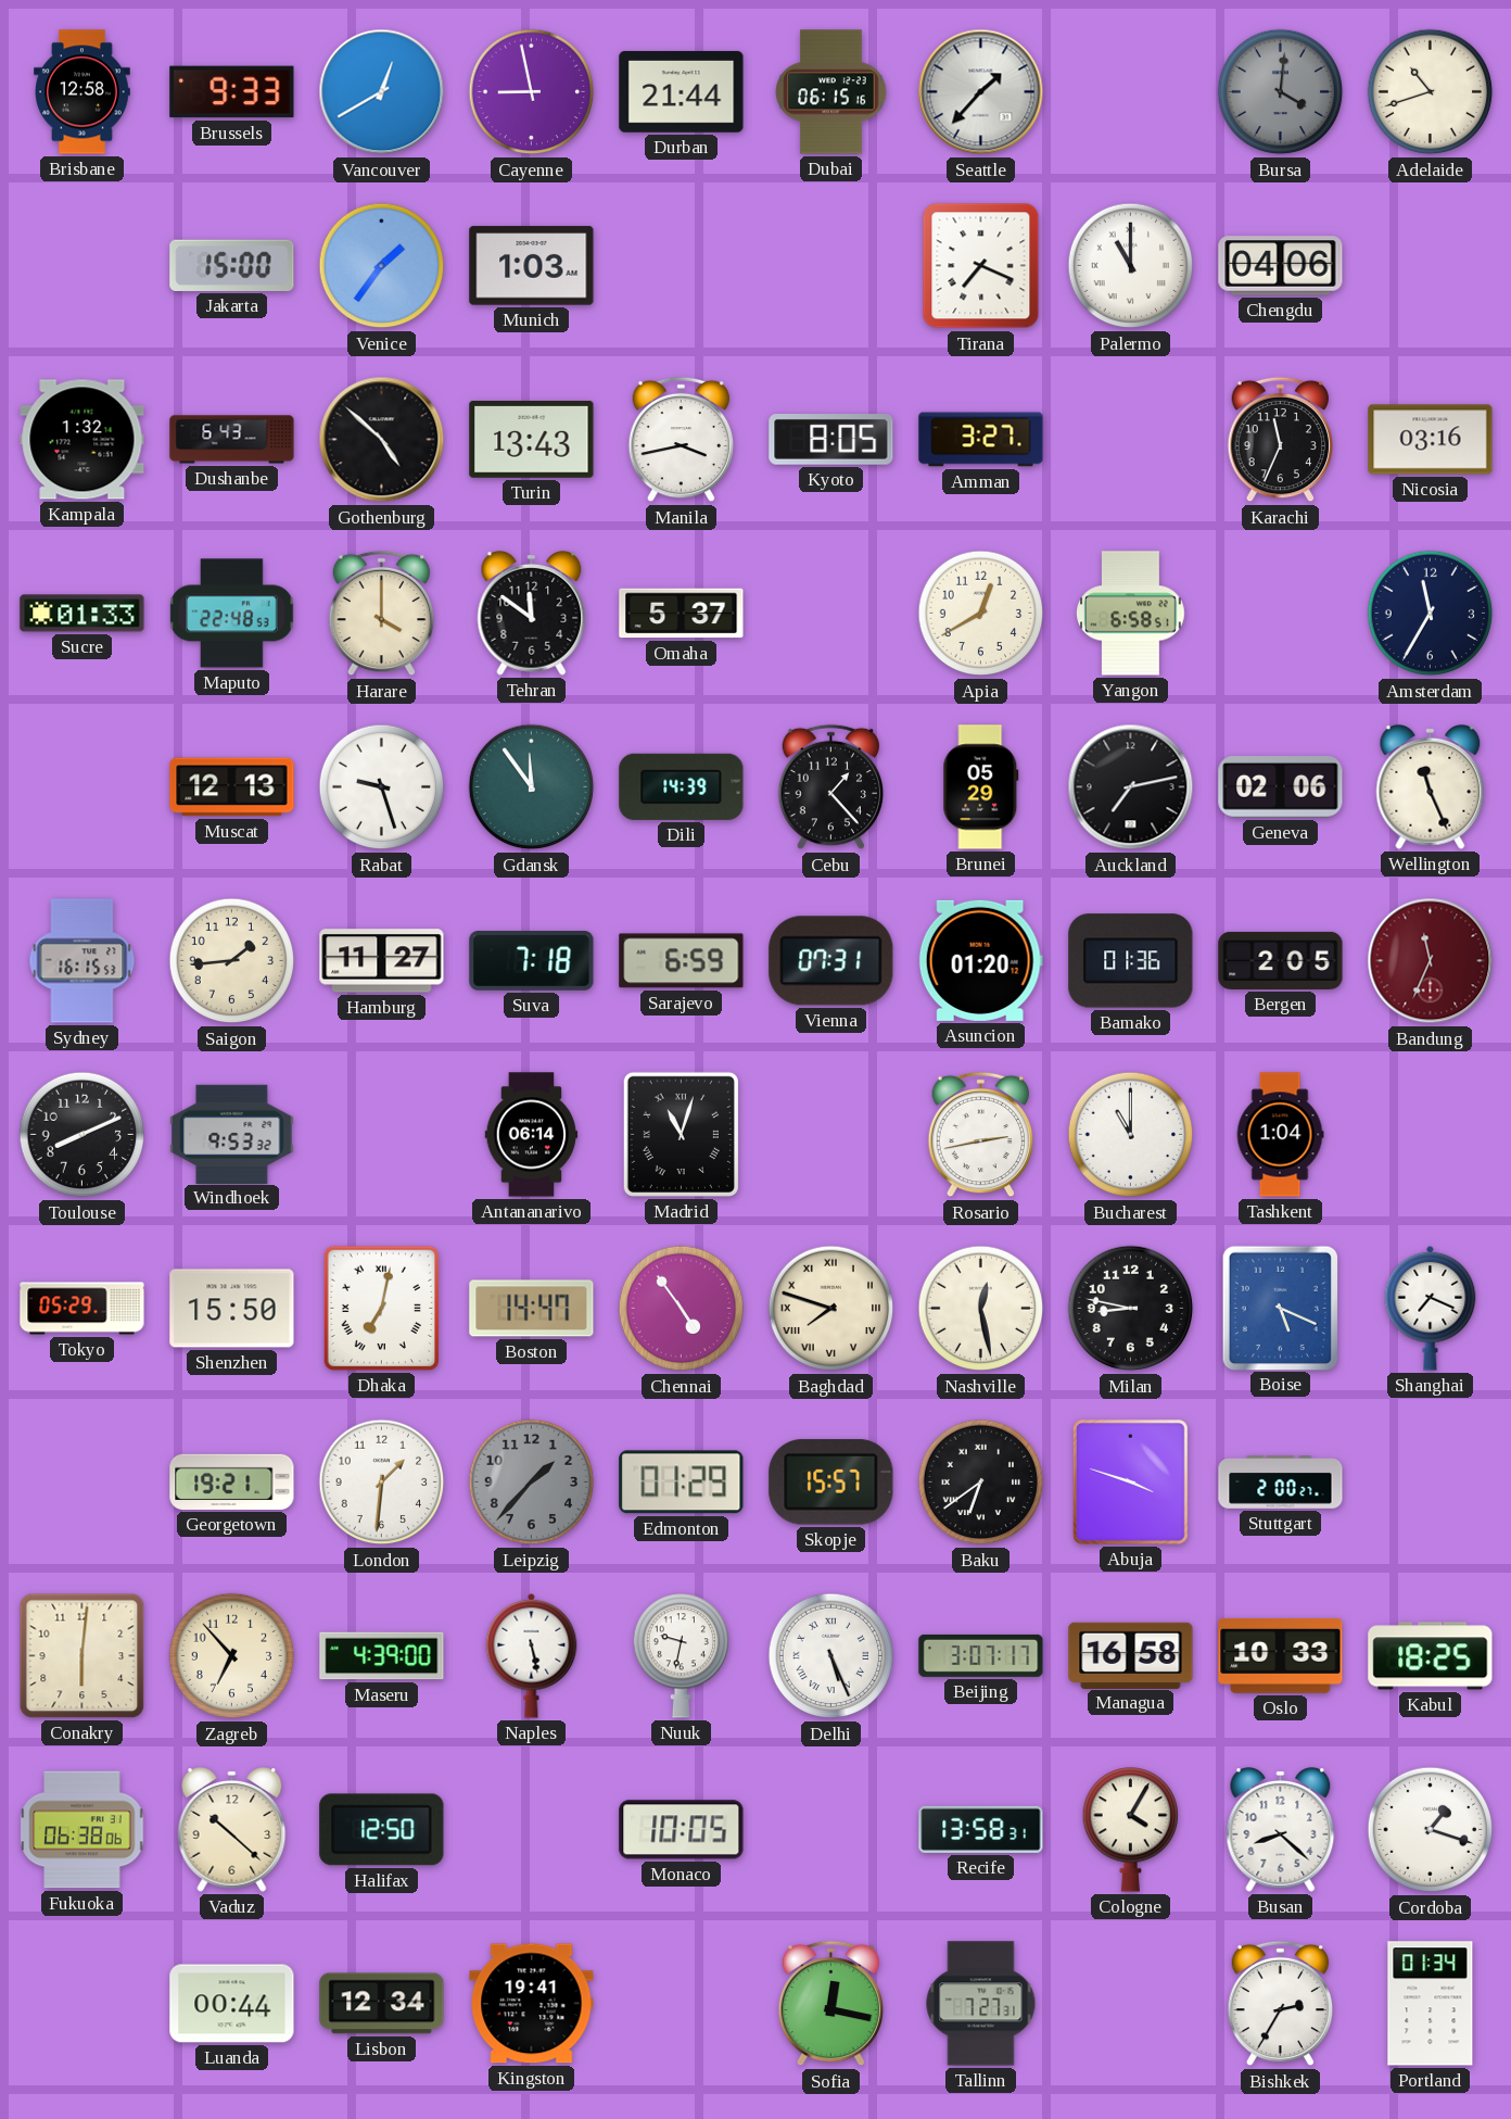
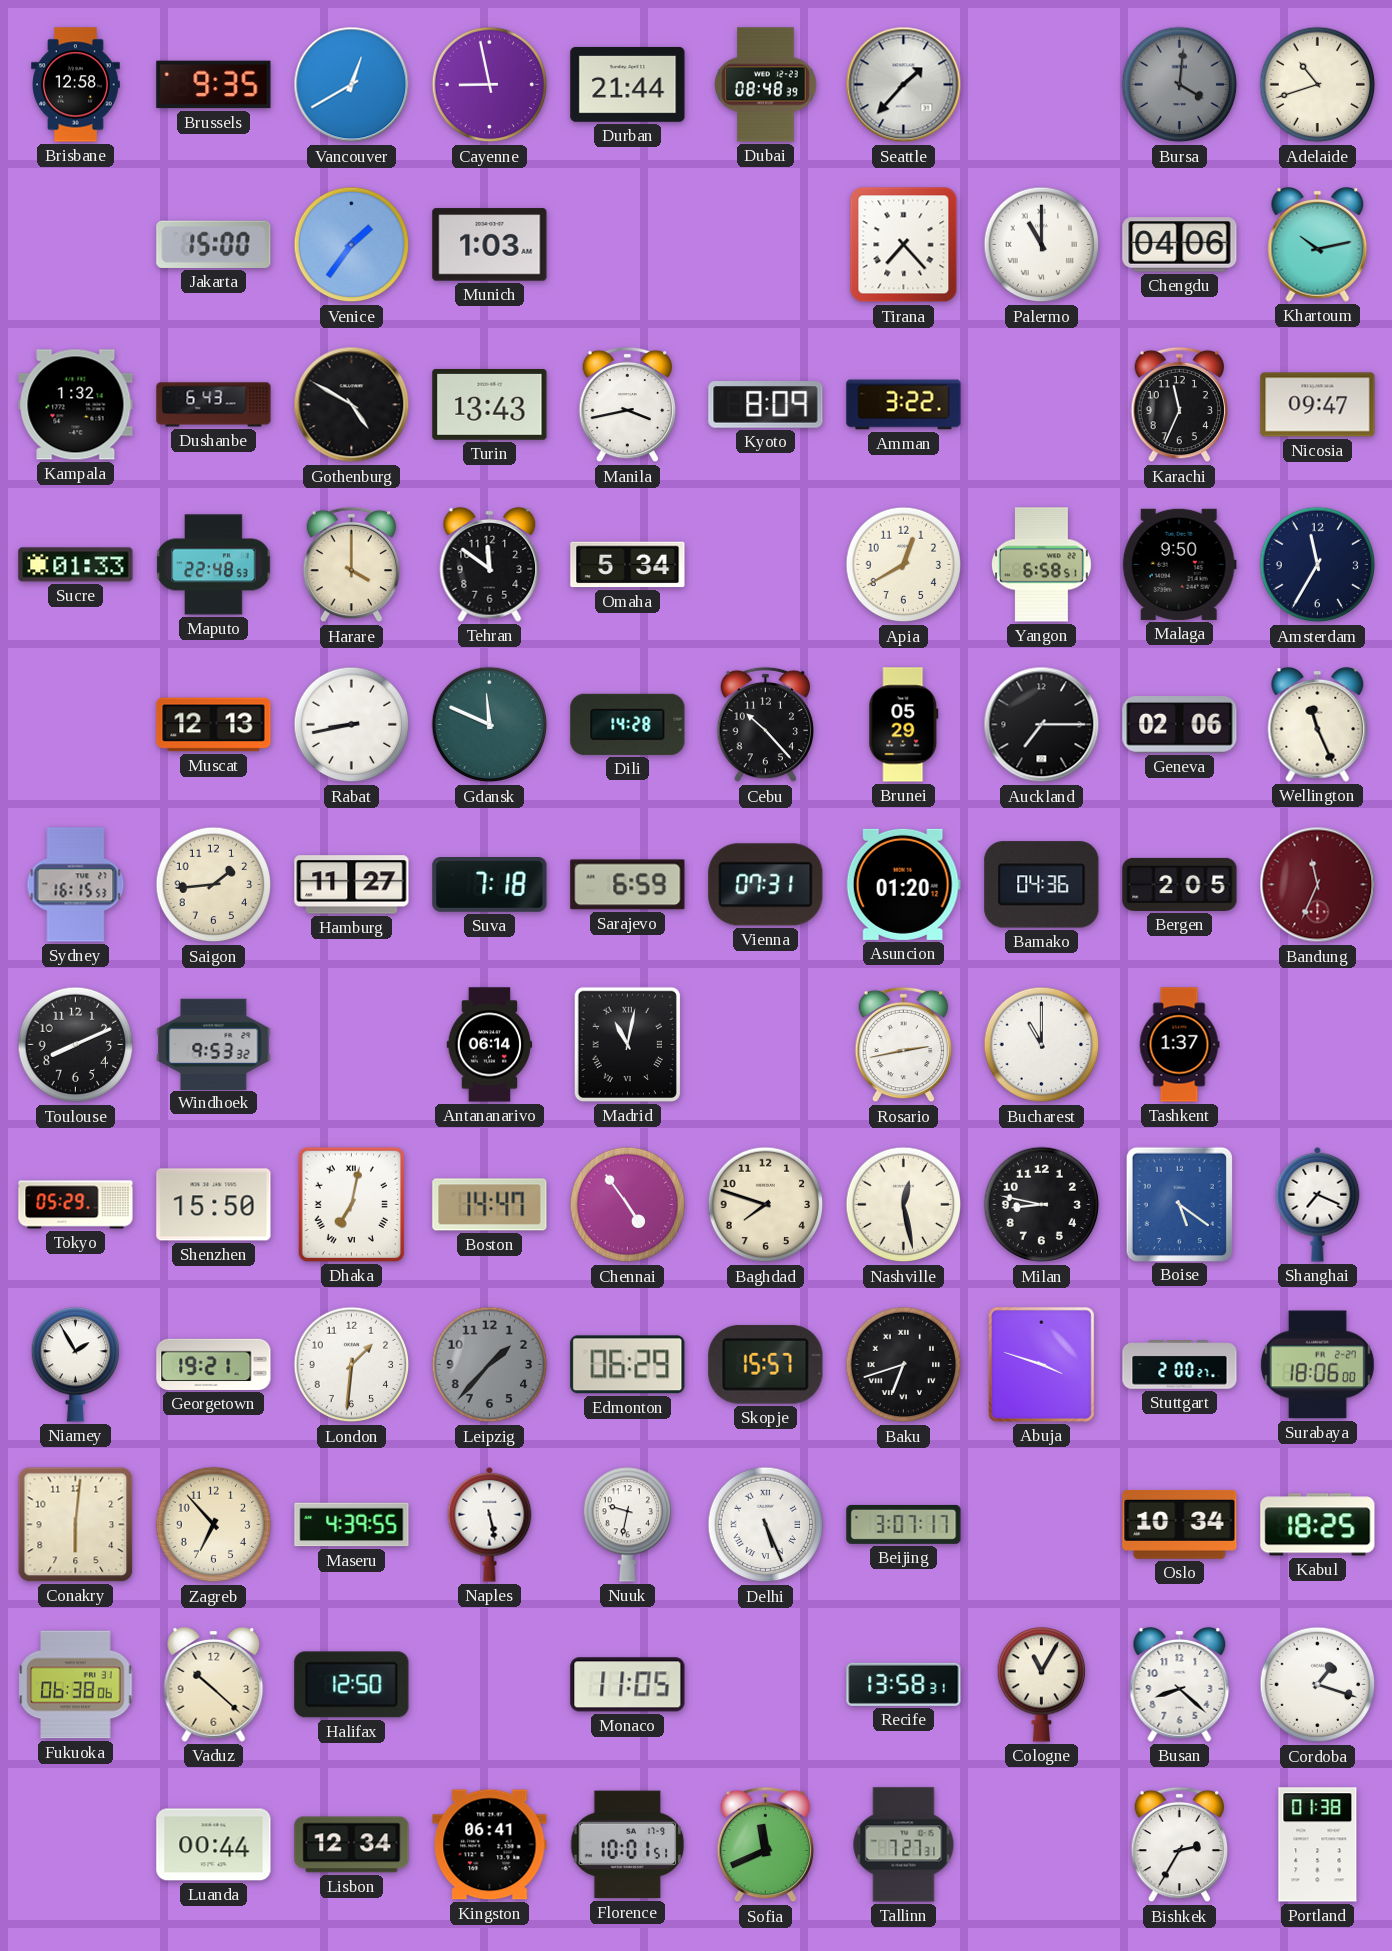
Brussels: 9:33 -> 9:35
Dubai: 06:15 -> 08:48
Tirana: 7:19 -> 7:23
Khartoum: none -> 10:13
Gothenburg: 4:52 -> 4:50
Kyoto: 8:05 -> 8:09
Amman: 3:27 -> 3:22
Nicosia: 03:16 -> 09:47
Omaha: 5:37 -> 5:34
Malaga: none -> 9:50
Rabat: 9:27 -> 8:43
Gdansk: 11:54 -> 11:49
Dili: 14:39 -> 14:28
Cebu: 1:23 -> 10:23
Auckland: 7:13 -> 7:15
Bamako: 01:36 -> 04:36
Madrid: 11:03 -> 11:02
Tashkent: 1:04 -> 1:37
Baghdad numerals: Roman -> Arabic
Boise: 5:19 -> 5:21
Niamey: none -> 1:55
Edmonton: 01:29 -> 06:29
Baku: 6:39 -> 6:42
Surabaya: none -> 18:06
Maseru: 4:39:00 -> 4:39:55
Managua: 16:58 -> none
Oslo: 10:33 -> 10:34
Monaco: 10:05 -> 11:05
Cologne: 4:05 -> 11:05
Kingston: 19:41 -> 06:41
Florence: none -> 10:01
Sofia: 12:17 -> 11:41
Portland: 01:34 -> 01:38
